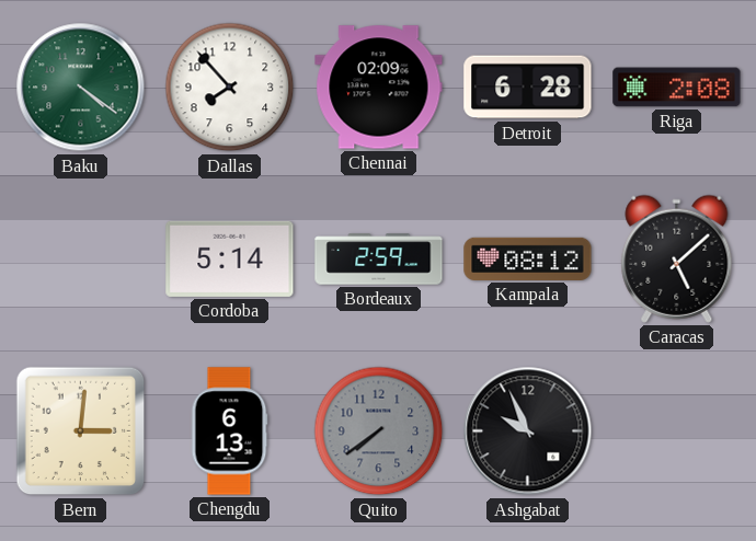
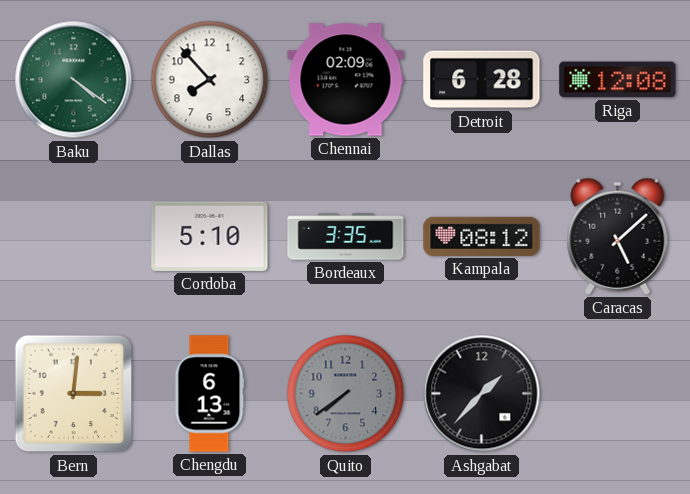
Riga: 2:08 -> 12:08
Cordoba: 5:14 -> 5:10
Bordeaux: 2:59 -> 3:35
Ashgabat: 9:56 -> 1:37
